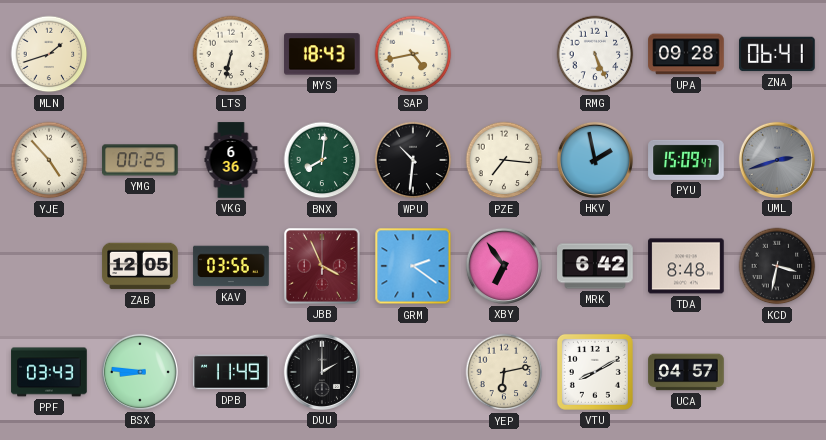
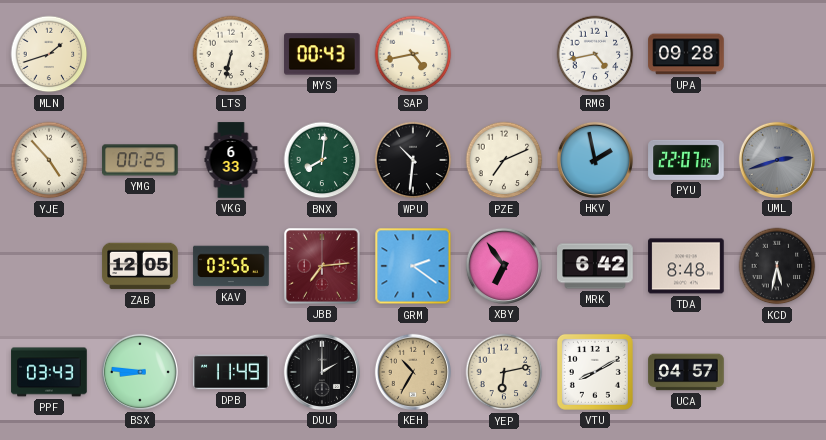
MYS: 18:43 -> 00:43
RMG: 5:26 -> 4:43
ZNA: 06:41 -> none
VKG: 6:36 -> 6:33
PZE: 7:16 -> 7:11
PYU: 15:09 -> 22:07
JBB: 3:56 -> 7:14
KCD: 3:32 -> 5:32
KEH: none -> 10:35
